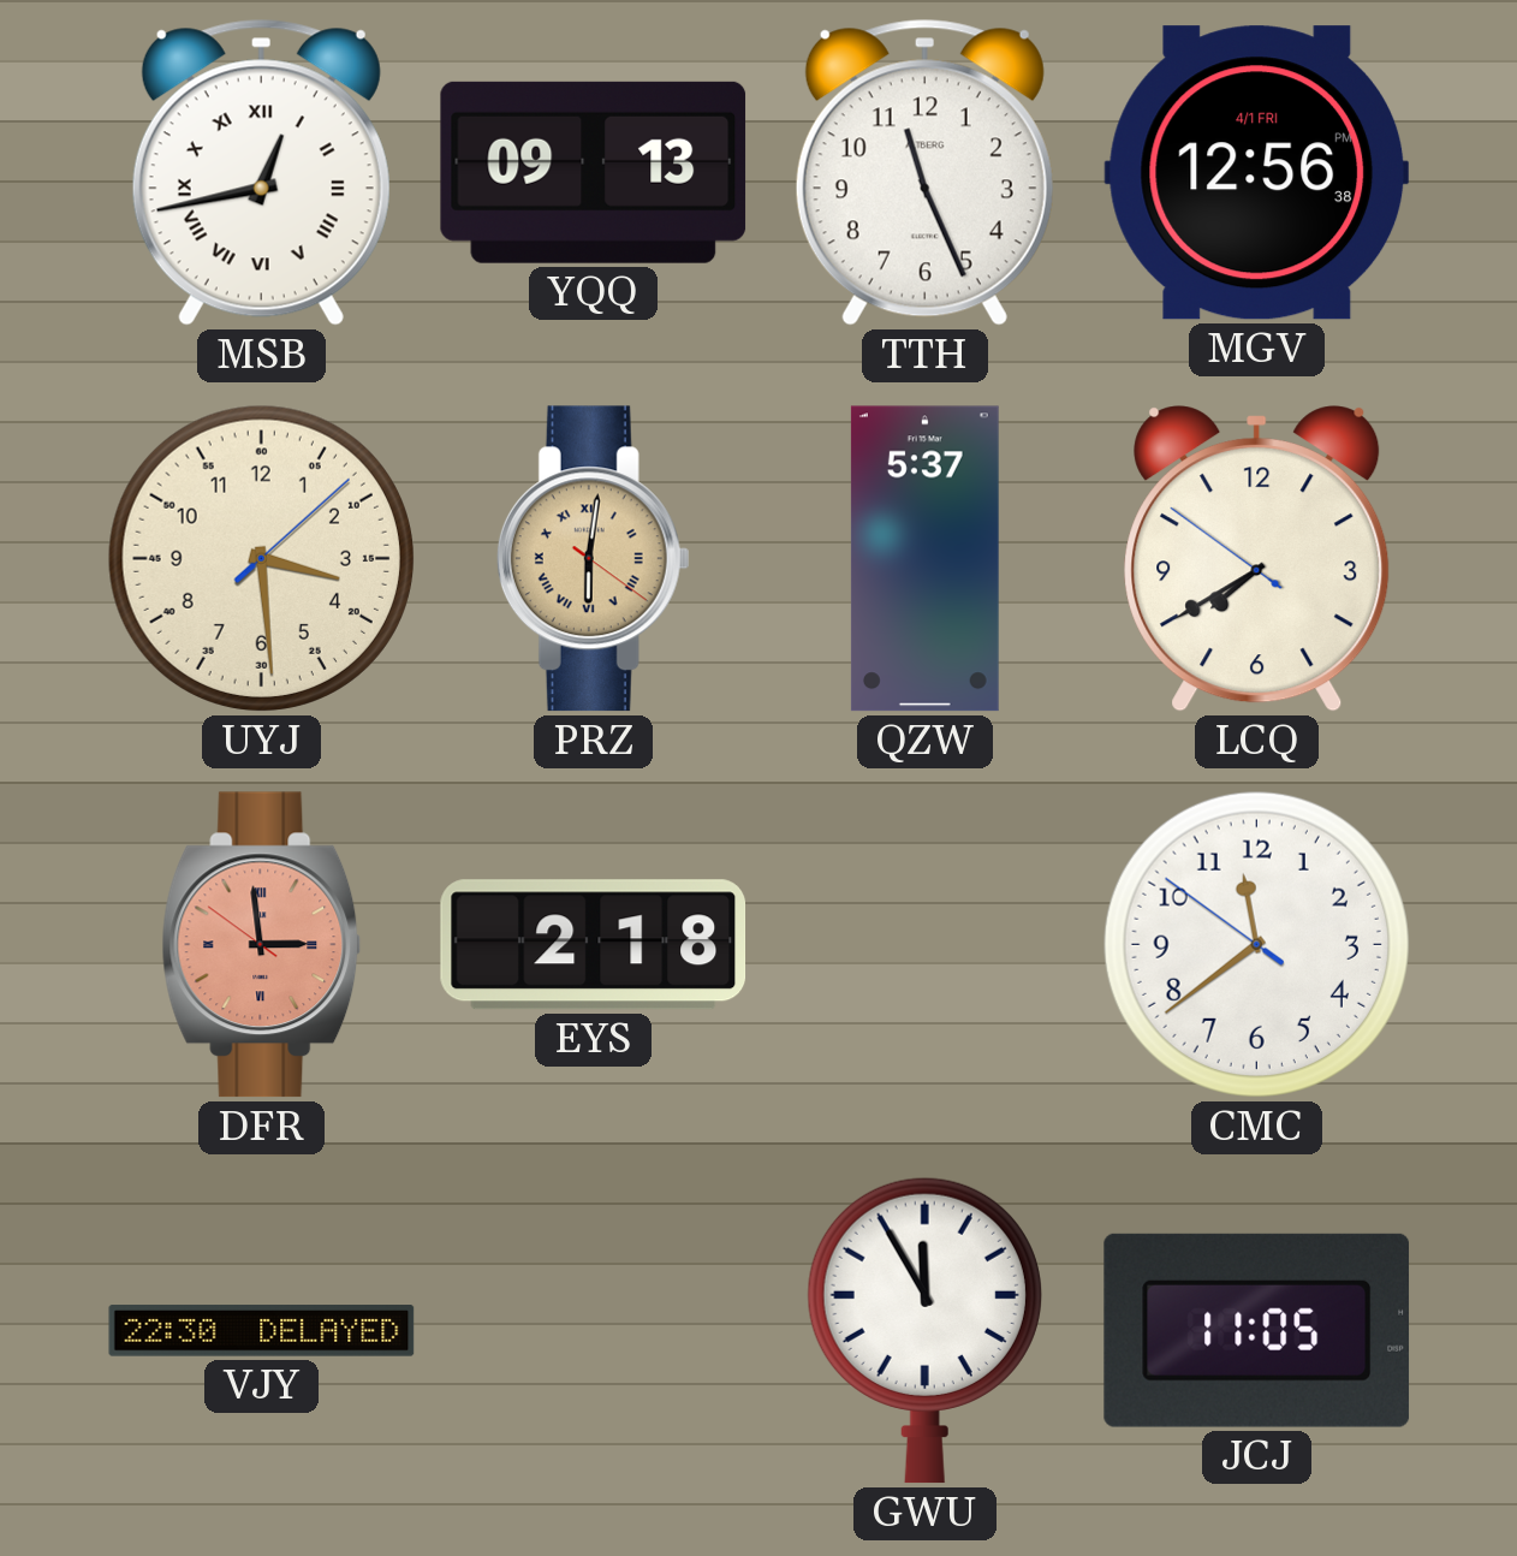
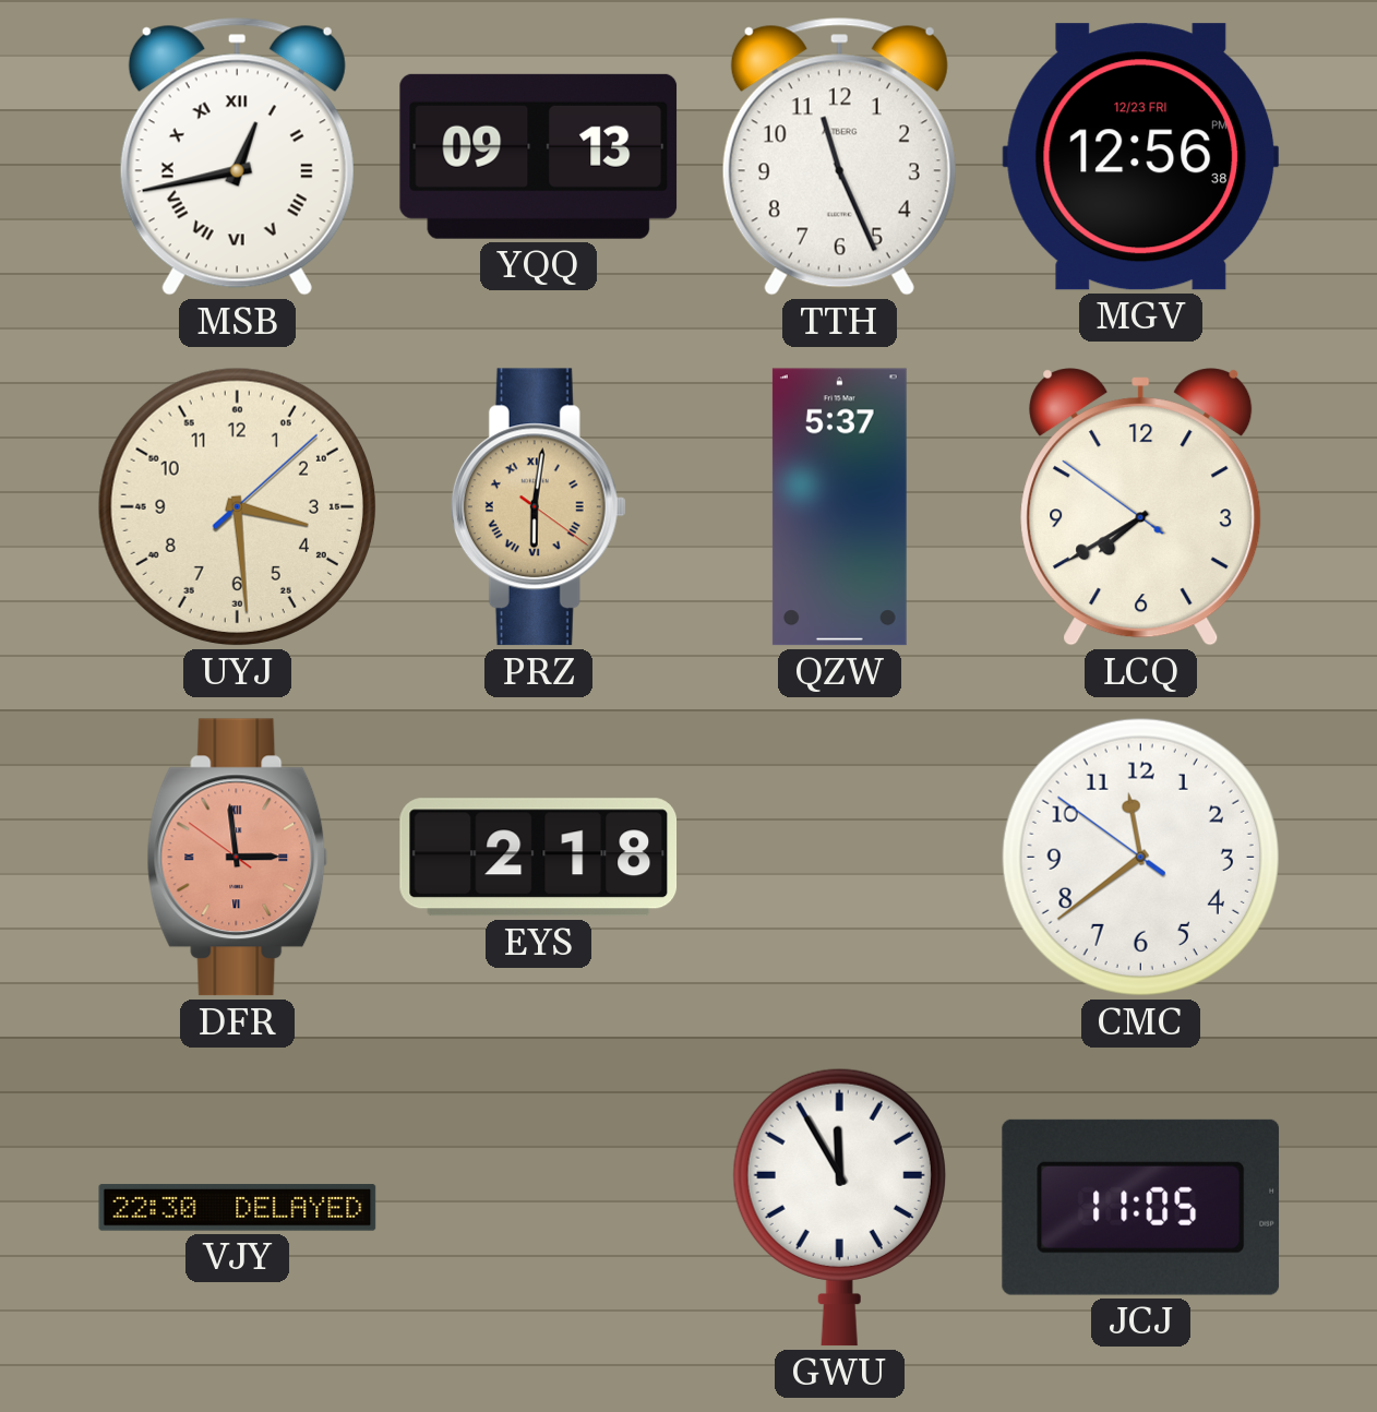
MGV date: 4/1 FRI -> 12/23 FRI
